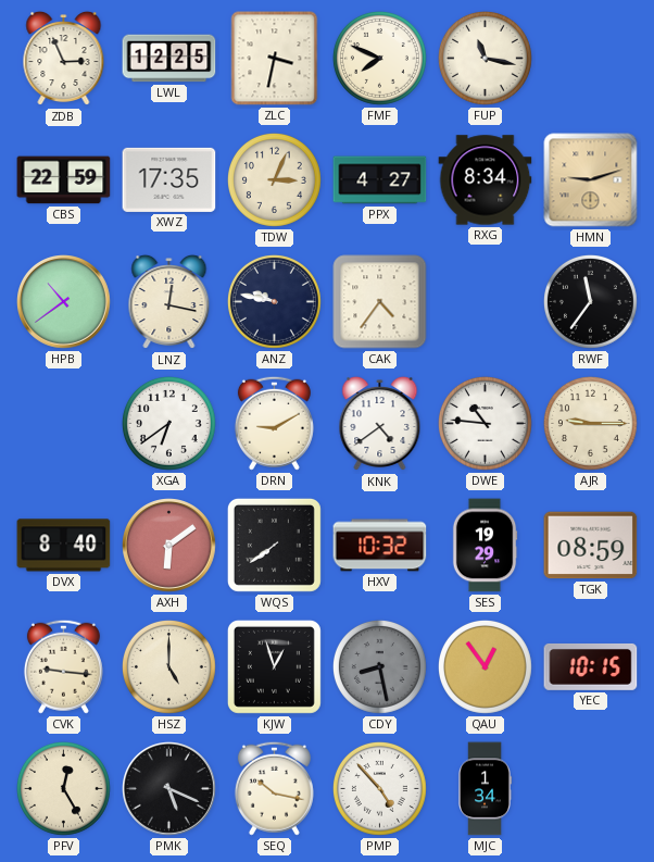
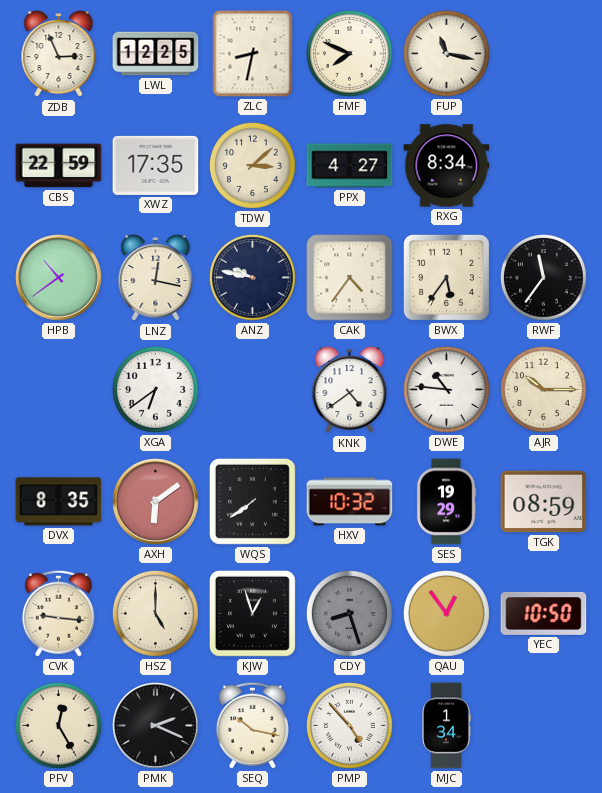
ZLC: 3:32 -> 8:32
TDW: 3:04 -> 3:08
HMN: 9:12 -> none
BWX: none -> 5:36
DRN: 9:10 -> none
AJR: 9:15 -> 10:15
DVX: 8:40 -> 8:35
CDY: 8:28 -> 8:27
YEC: 10:15 -> 10:50
PMK: 5:19 -> 2:19
